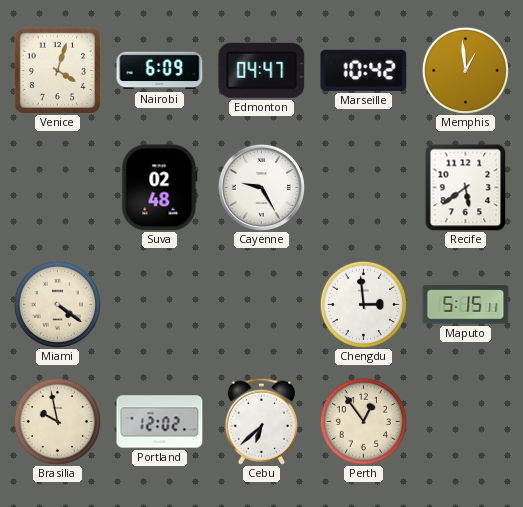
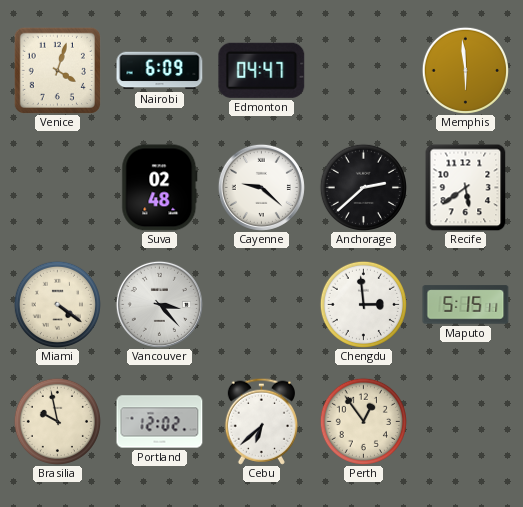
Marseille: 10:42 -> none
Memphis: 12:59 -> 5:59
Cayenne: 9:25 -> 9:22
Anchorage: none -> 2:38
Vancouver: none -> 3:23
